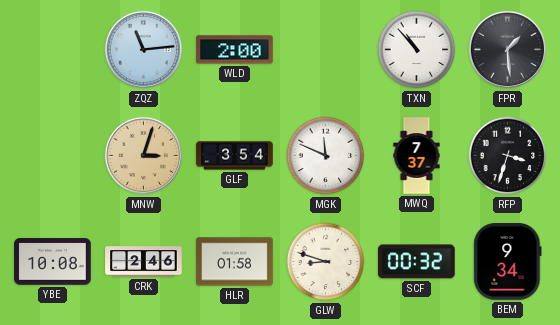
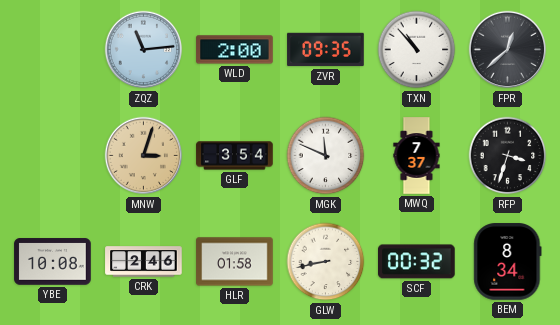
ZVR: none -> 09:35
FPR: 1:29 -> 12:38
GLW: 8:48 -> 8:43
BEM: 9:34 -> 8:34
